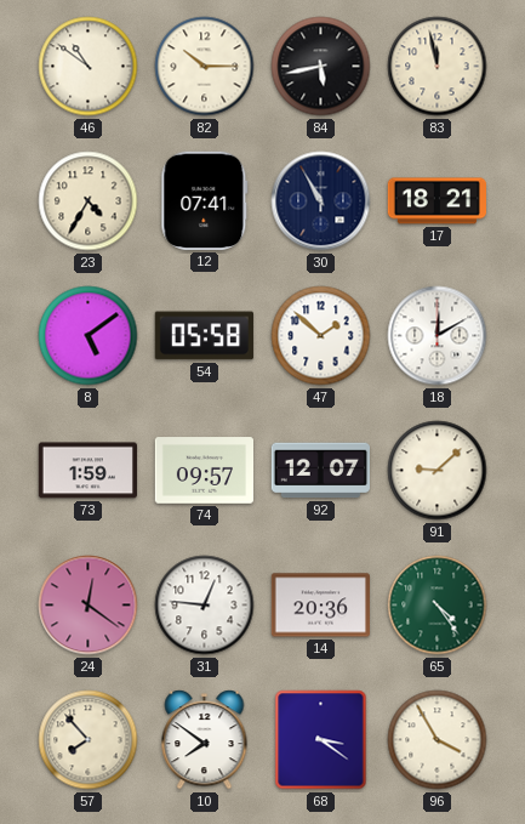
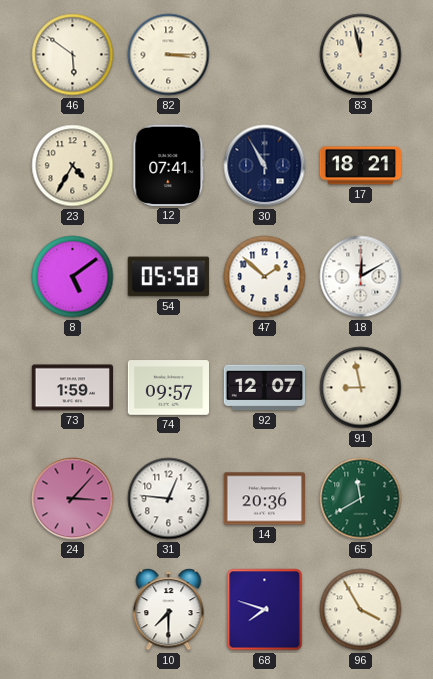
46: 10:51 -> 5:51
82: 10:15 -> 3:15
84: 5:43 -> none
91: 9:08 -> 8:58
24: 12:21 -> 3:07
65: 4:24 -> 11:40
57: 7:53 -> none
10: 7:51 -> 7:30
68: 3:21 -> 7:48
